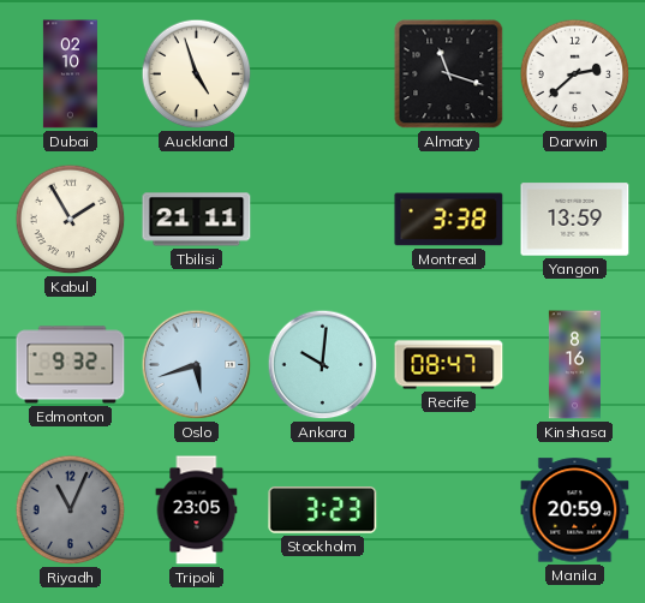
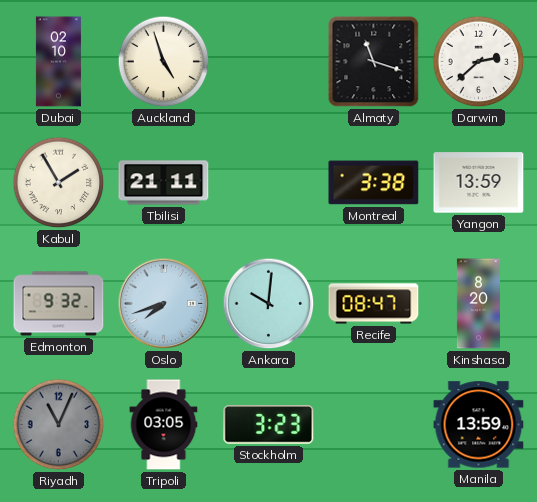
Oslo: 5:42 -> 7:42
Kinshasa: 8:16 -> 8:20
Tripoli: 23:05 -> 03:05
Manila: 20:59 -> 13:59
